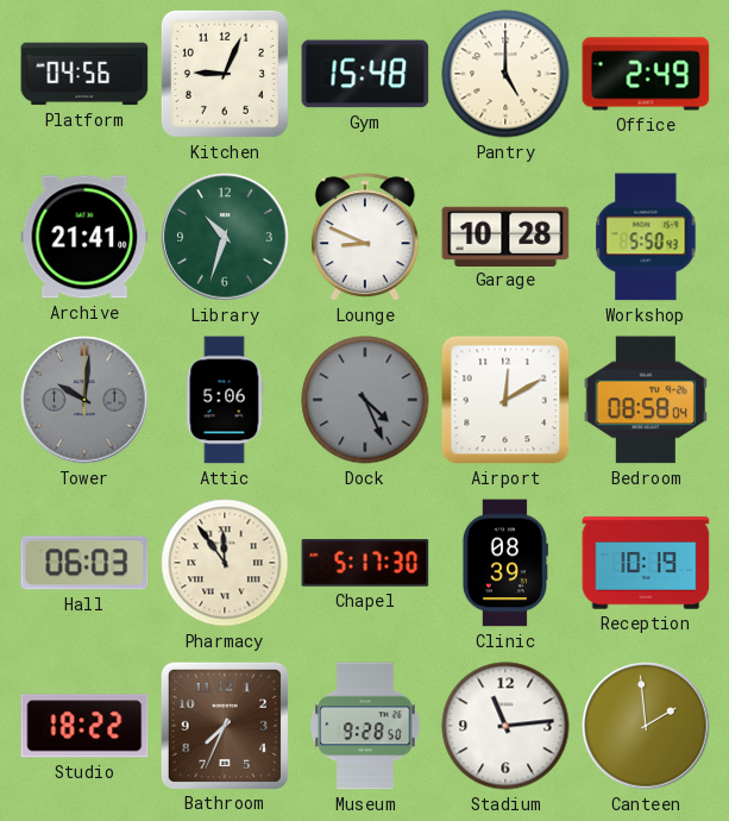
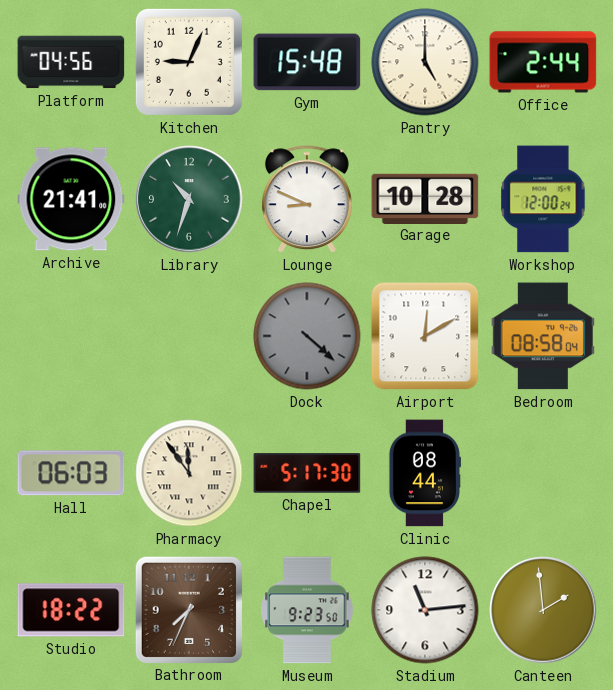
Office: 2:49 -> 2:44
Workshop: 5:50 -> 12:00
Tower: 10:01 -> none
Attic: 5:06 -> none
Dock: 4:26 -> 4:22
Clinic: 08:39 -> 08:44
Reception: 10:19 -> none
Museum: 9:28 -> 9:23
